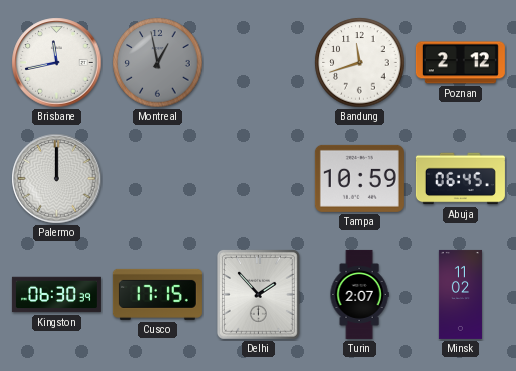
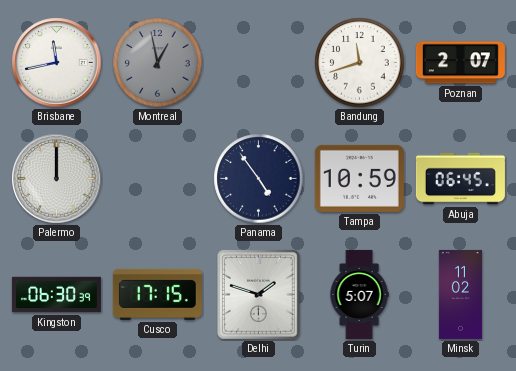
Poznan: 2:12 -> 2:07
Panama: none -> 4:54
Delhi: 1:53 -> 1:48
Turin: 2:07 -> 5:07
